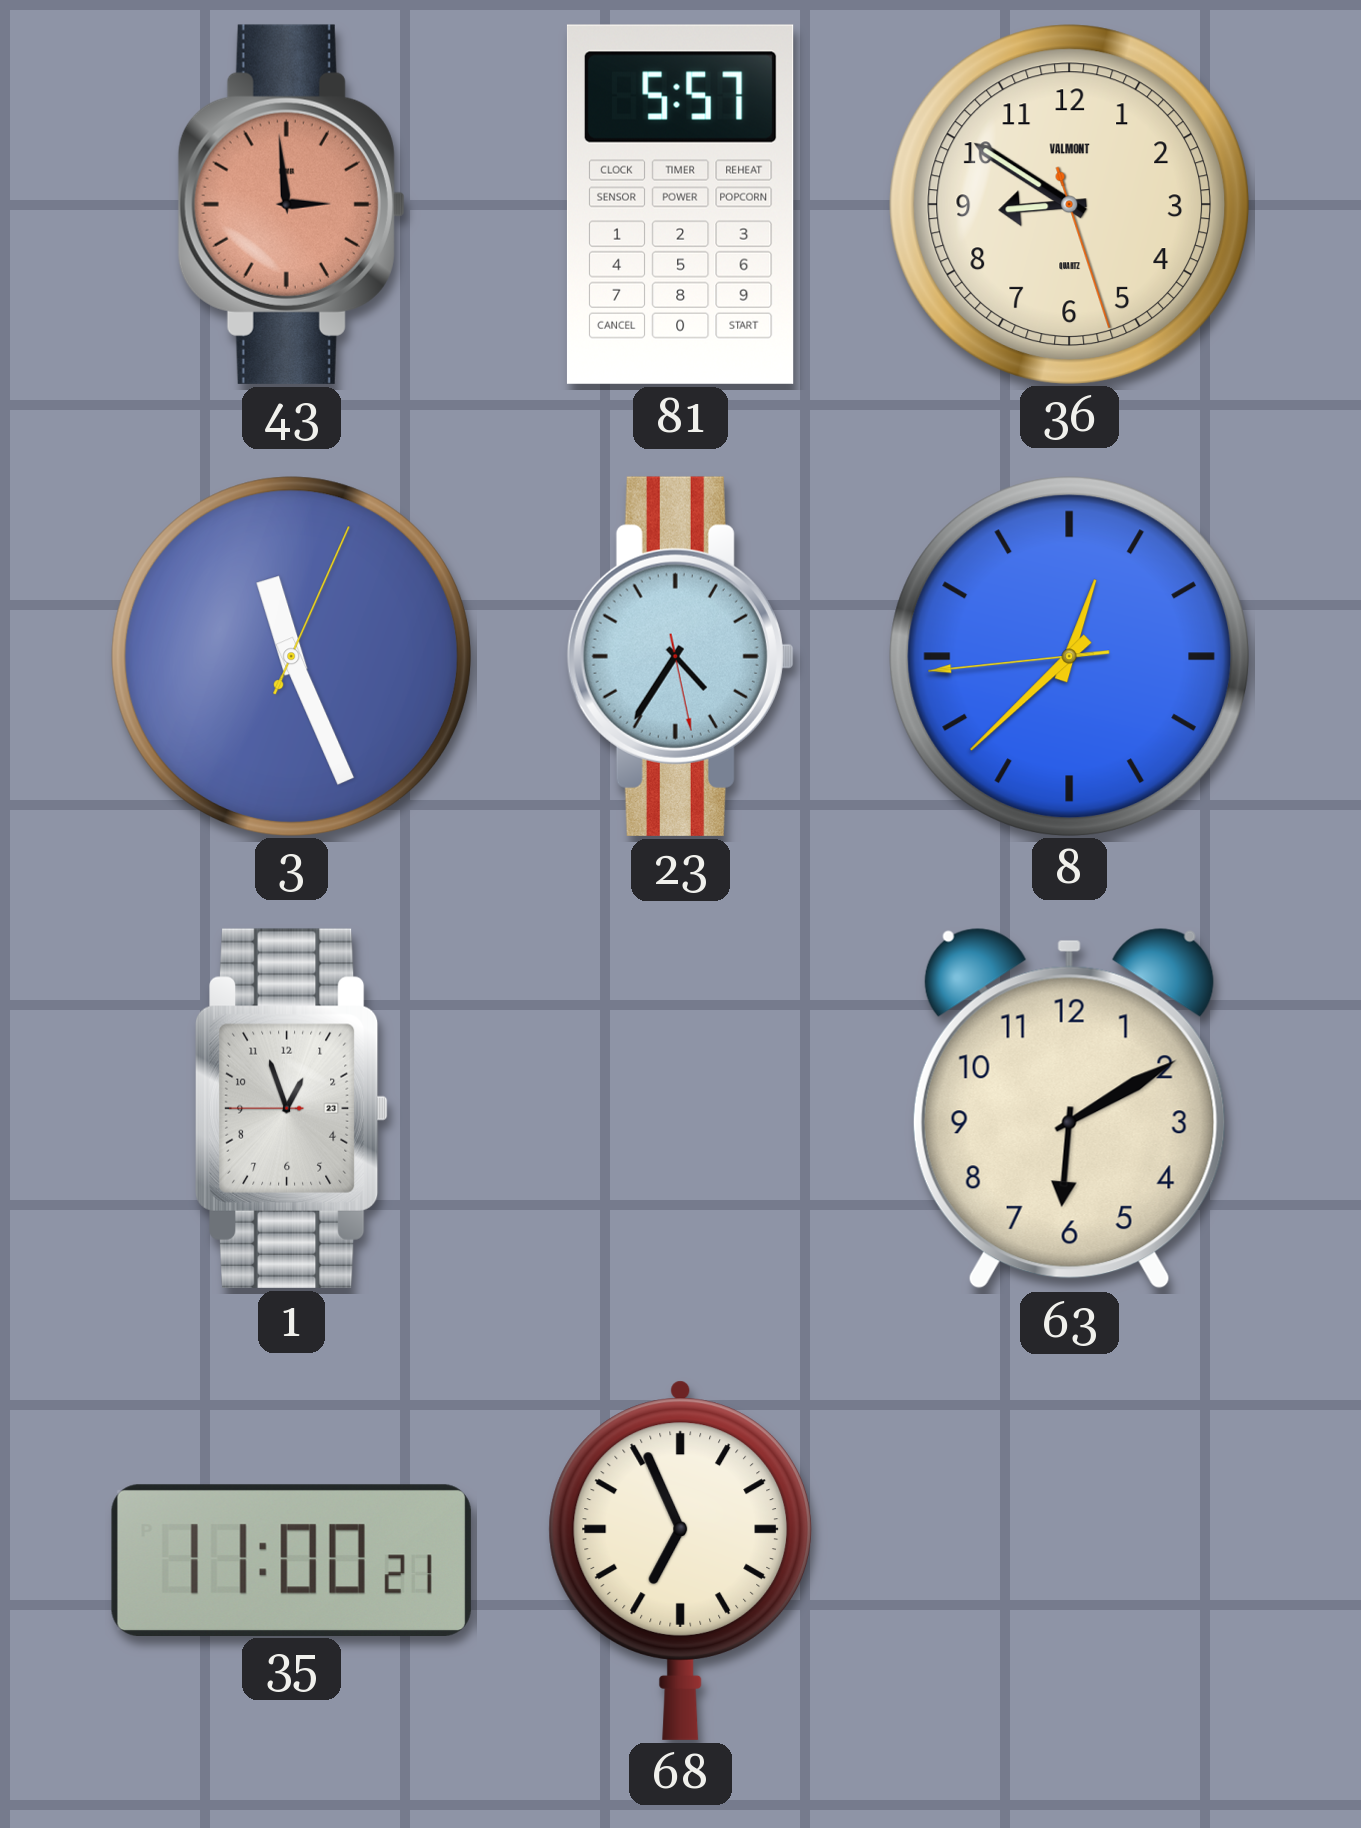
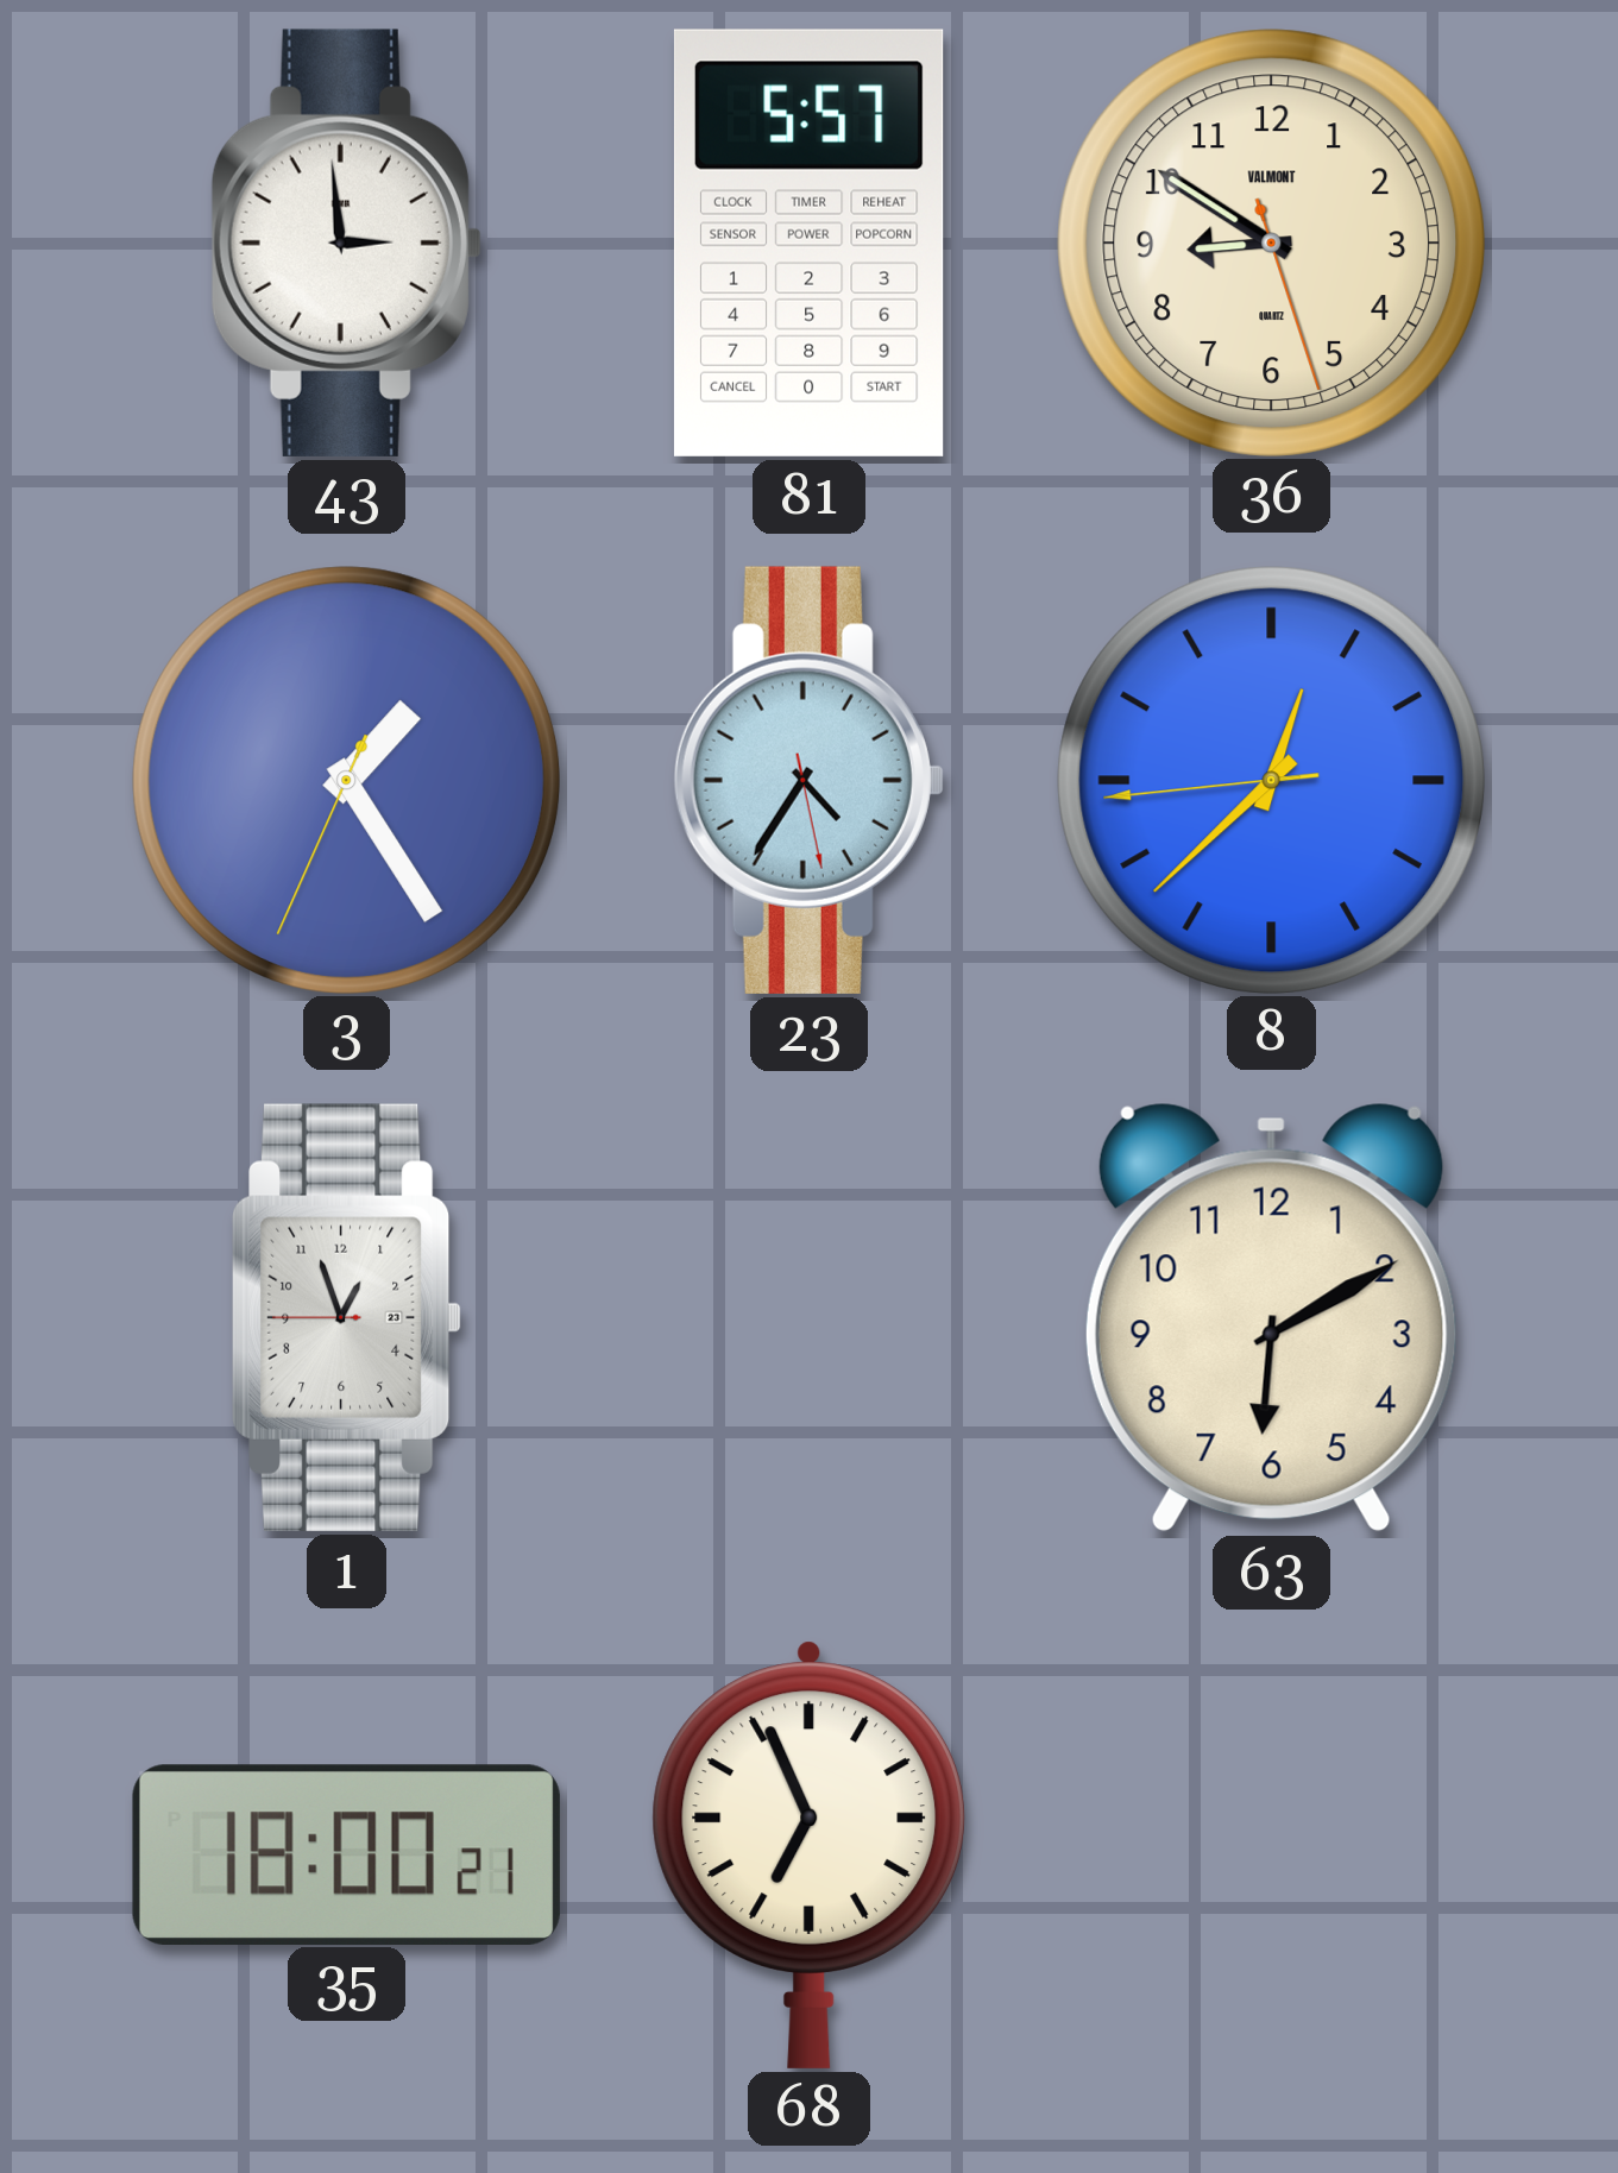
43 dial: salmon -> white
3: 11:26 -> 1:24
35: 11:00 -> 18:00
